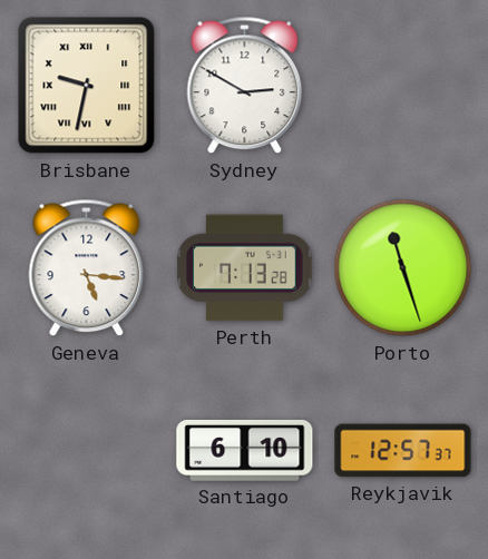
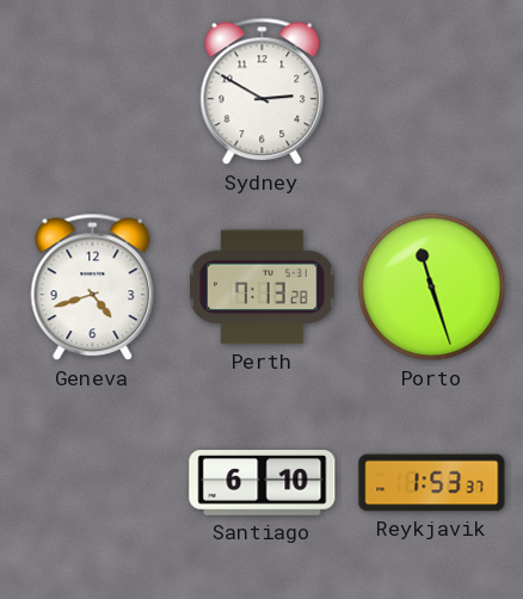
Brisbane: 9:32 -> none
Geneva: 5:16 -> 4:42
Reykjavik: 12:57 -> 1:53
